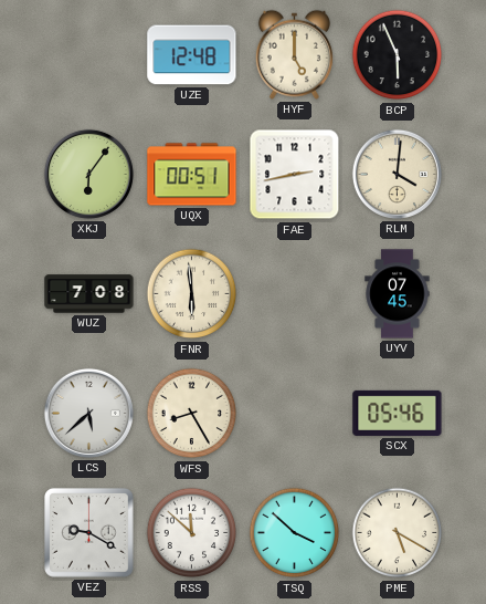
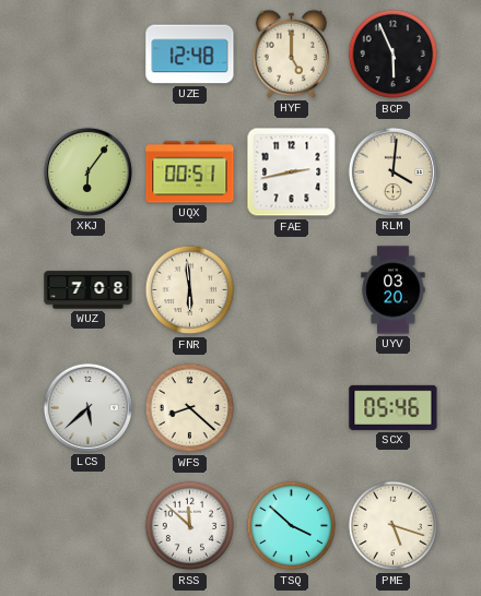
UYV: 07:45 -> 03:20
WFS: 8:25 -> 8:22
VEZ: 9:20 -> none
PME: 5:20 -> 5:18
